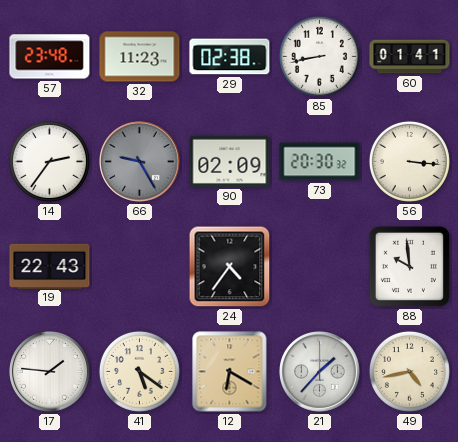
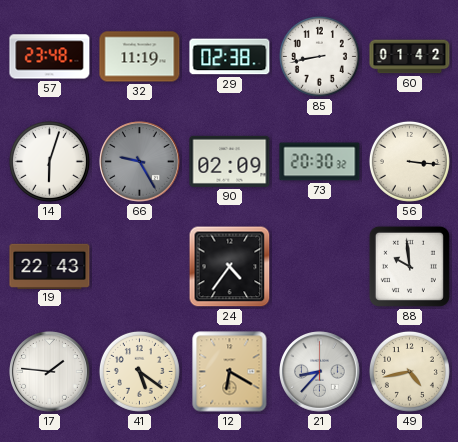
32: 11:23 -> 11:19
60: 01:41 -> 01:42
14: 2:36 -> 6:03
21: 1:37 -> 8:37
